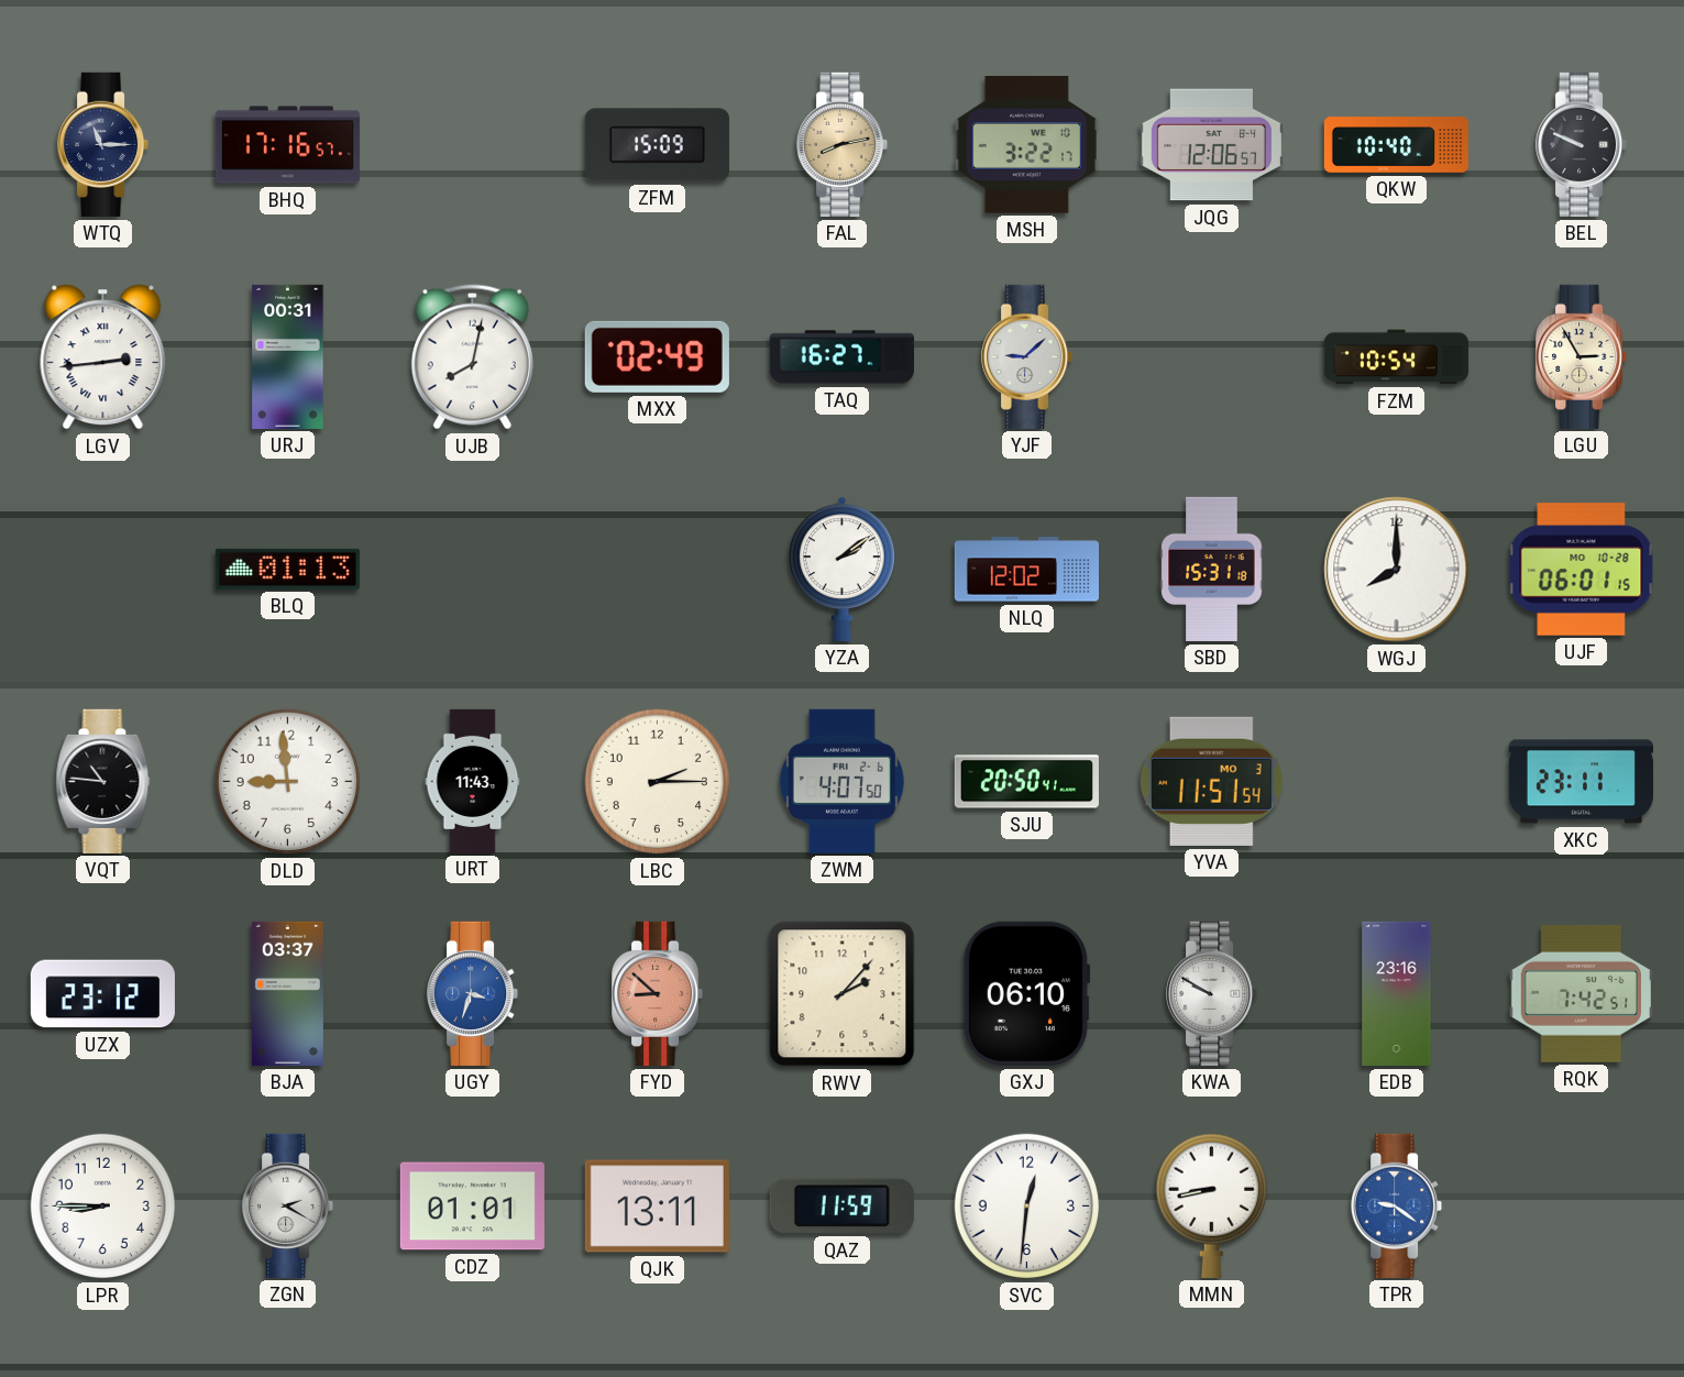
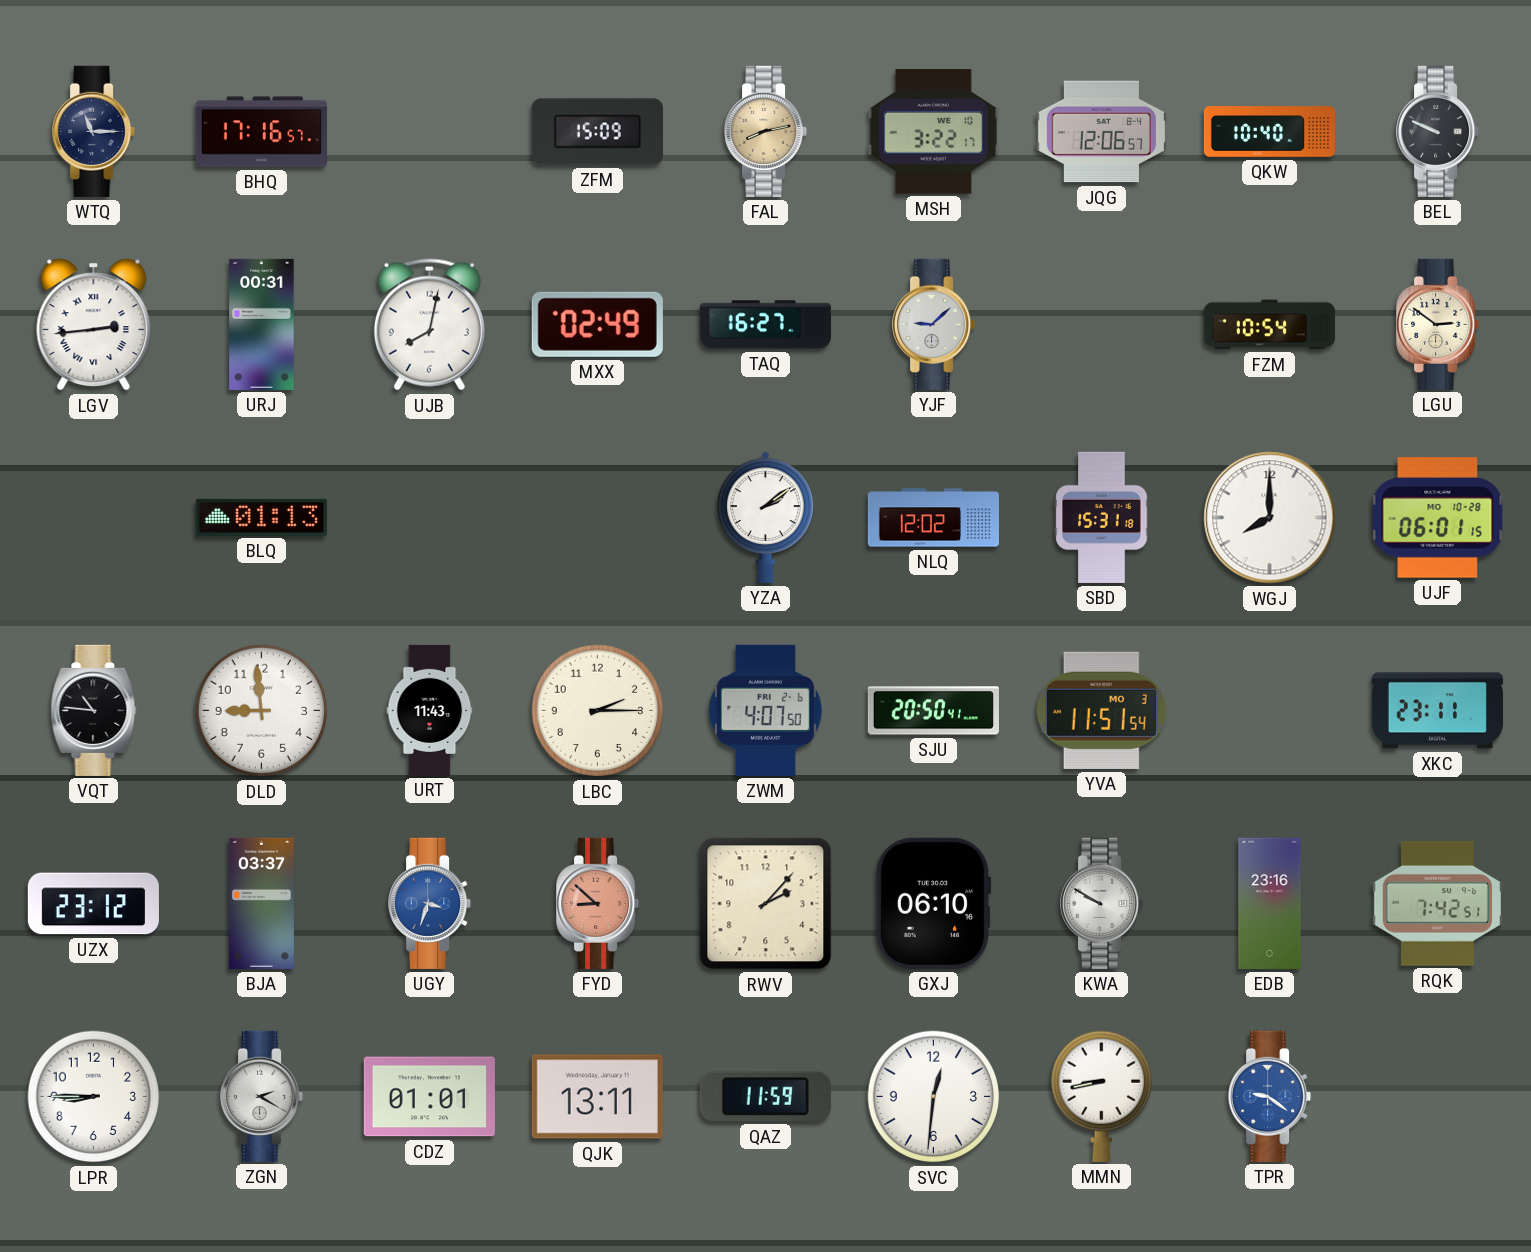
LGU: 2:55 -> 2:51
